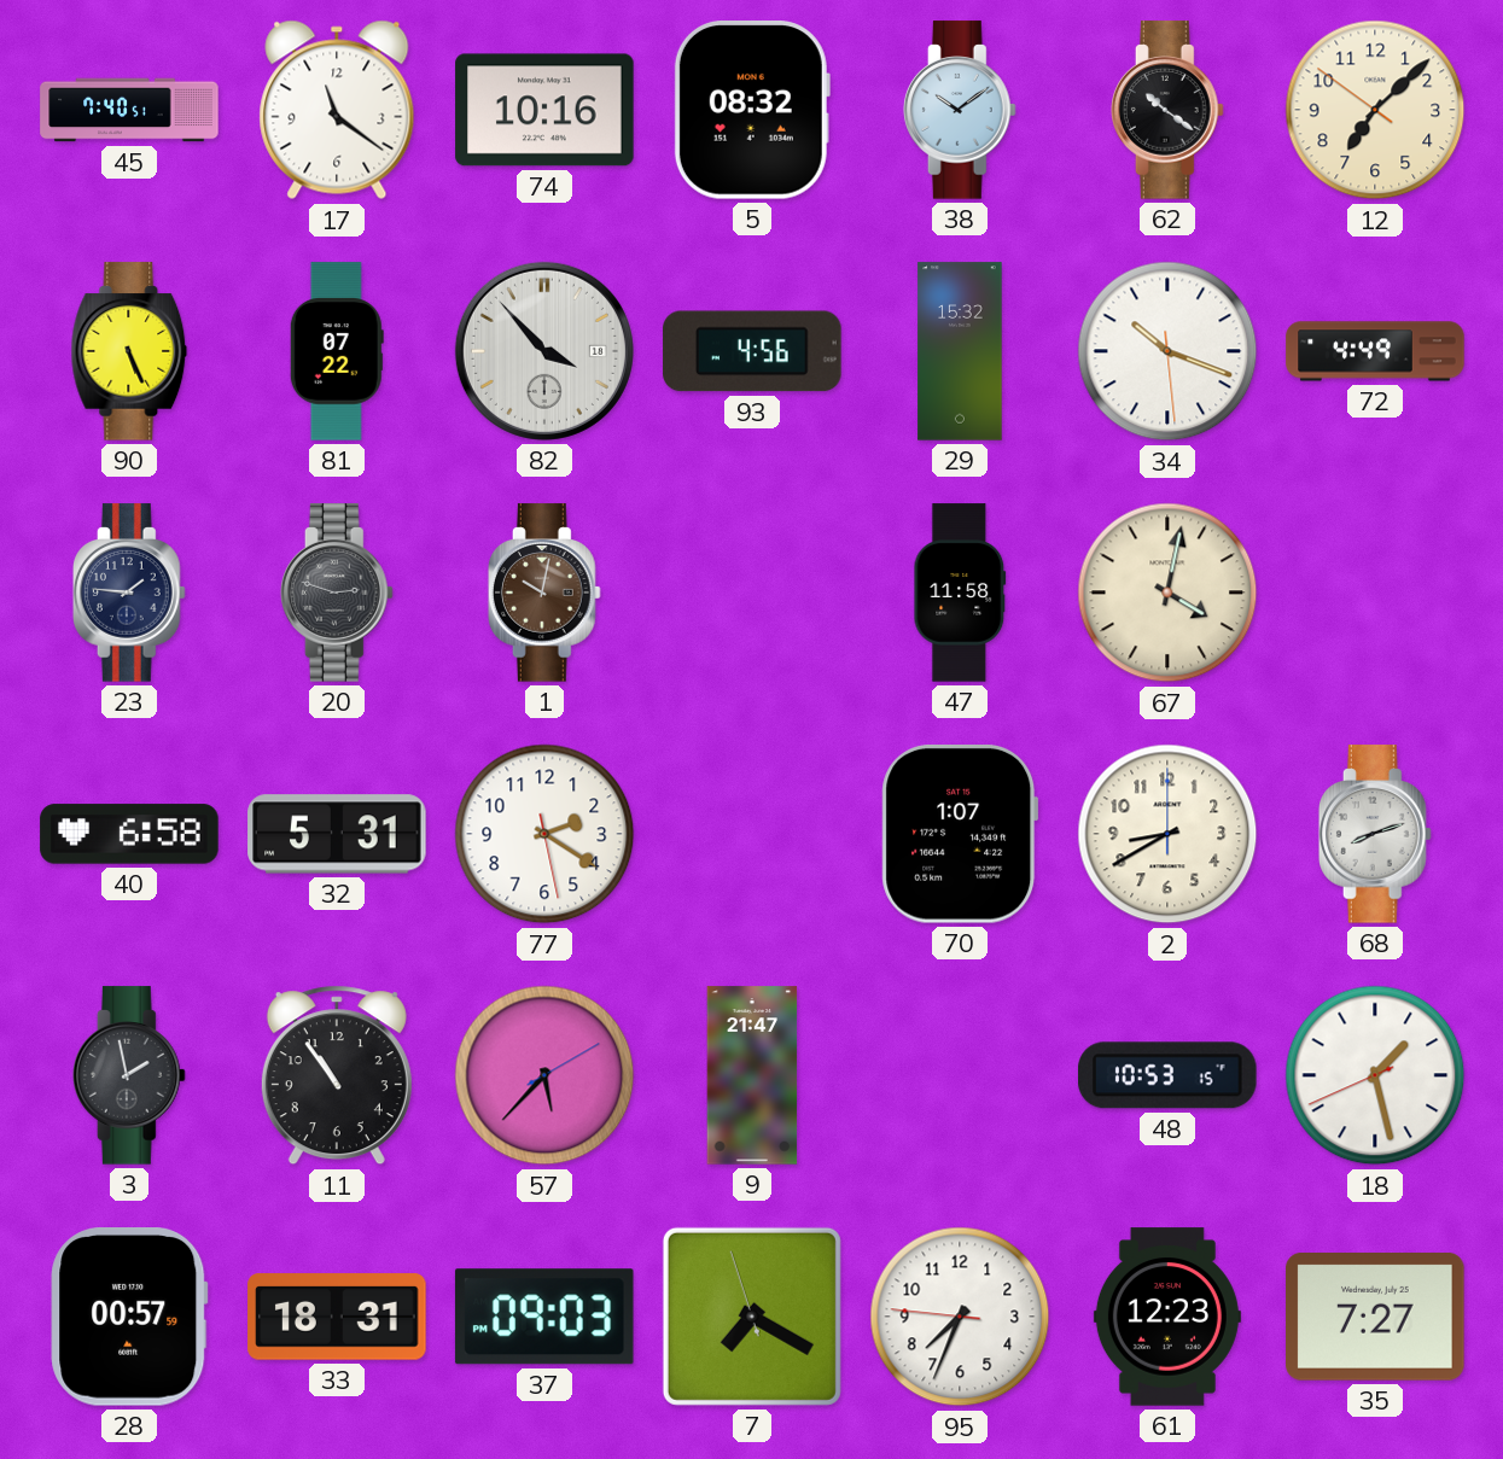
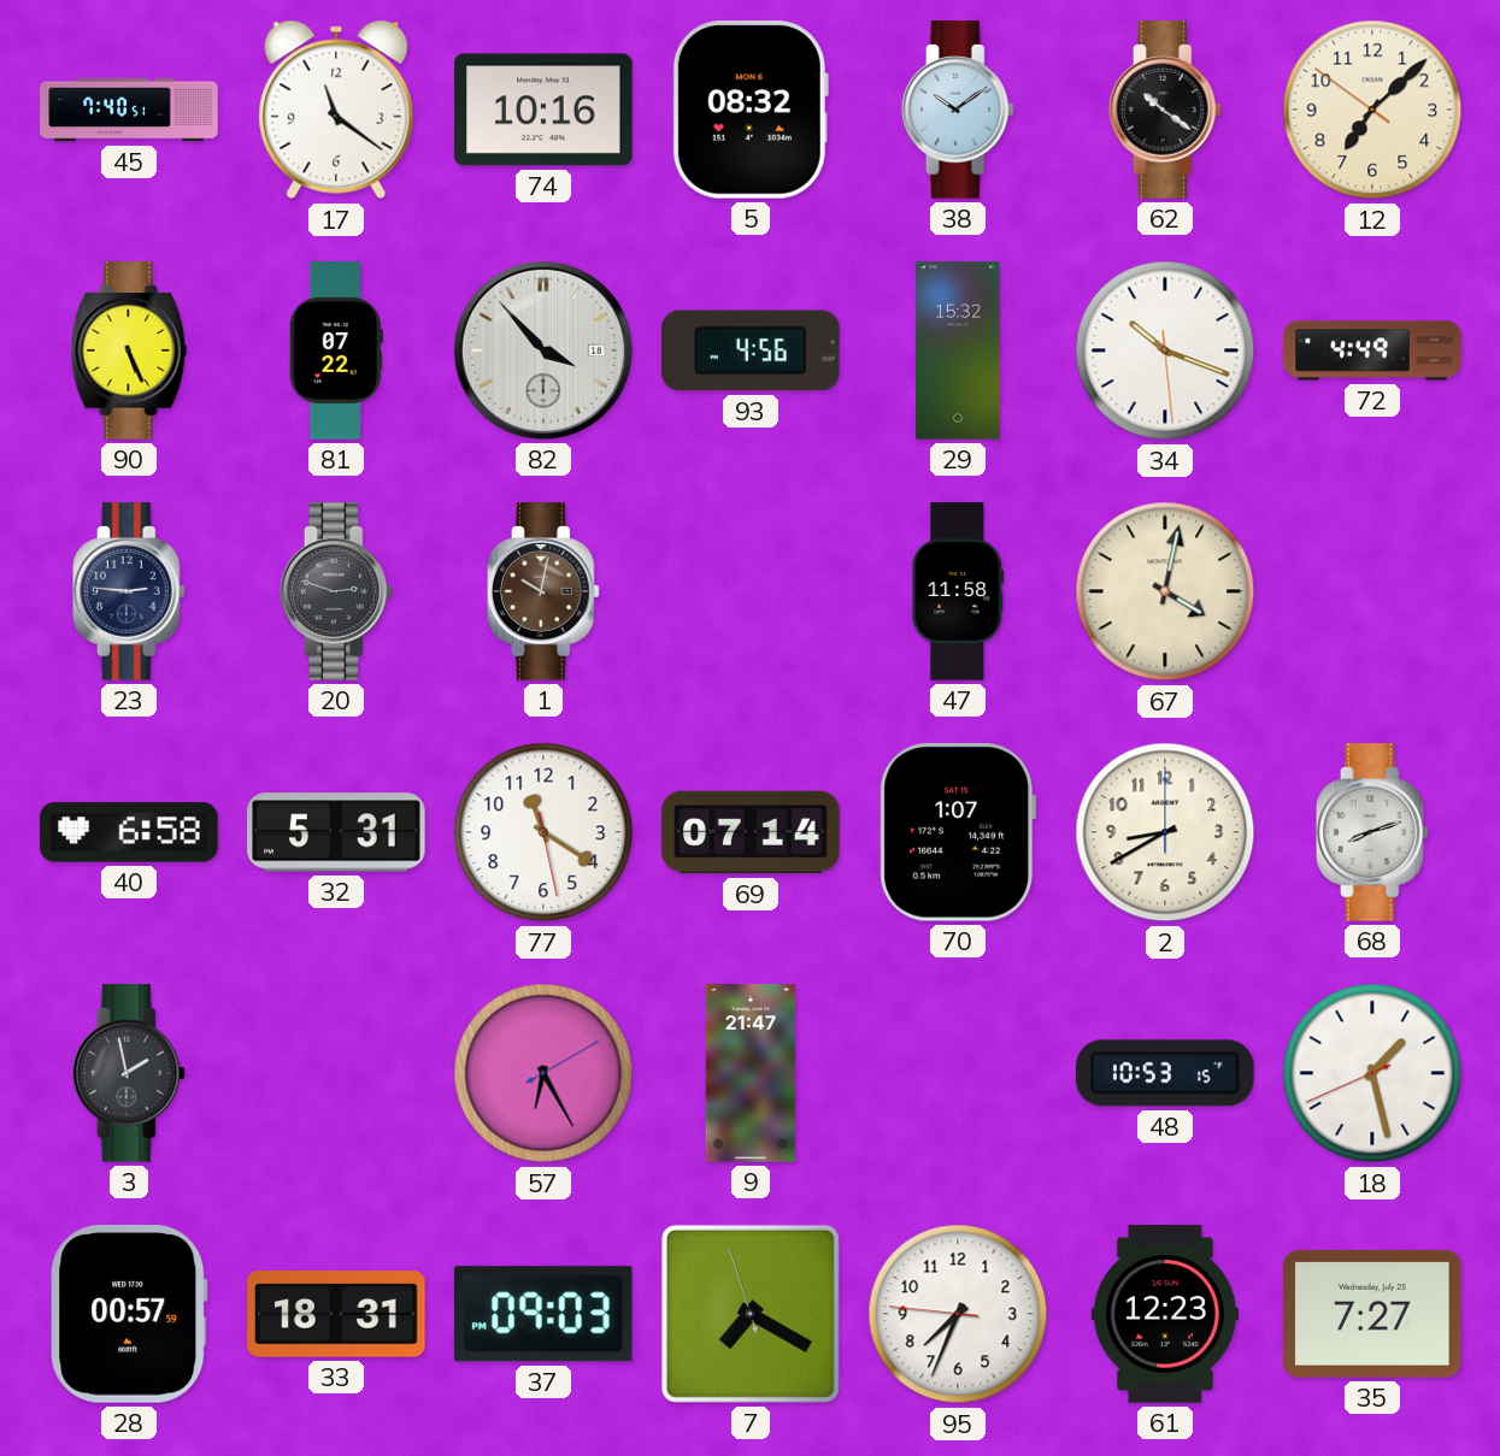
23: 1:46 -> 2:46
77: 2:20 -> 11:20
69: none -> 07:14
11: 10:54 -> none
57: 5:37 -> 6:25
